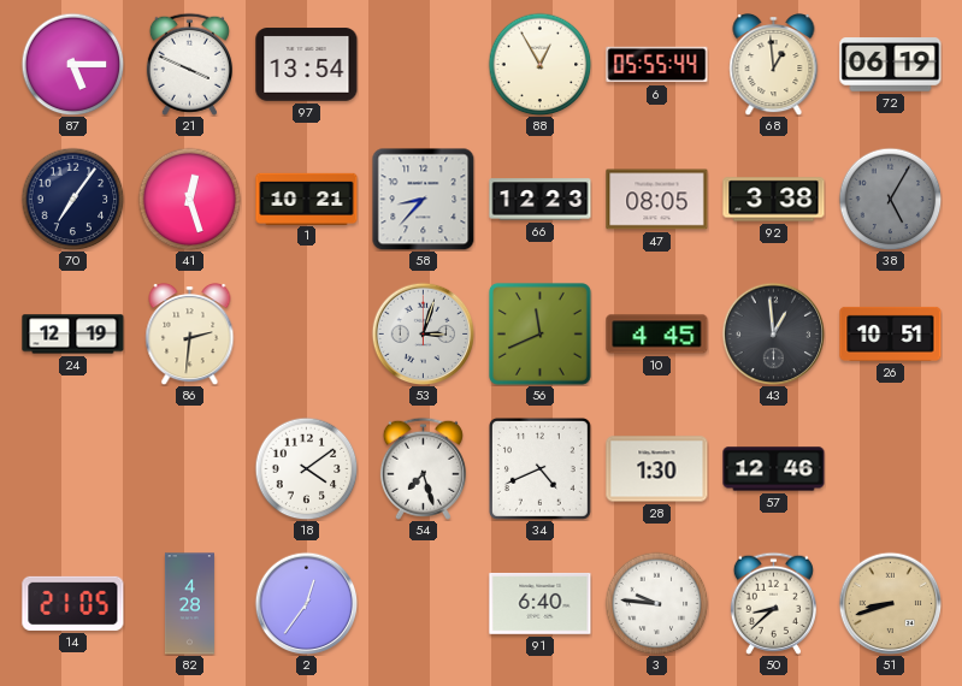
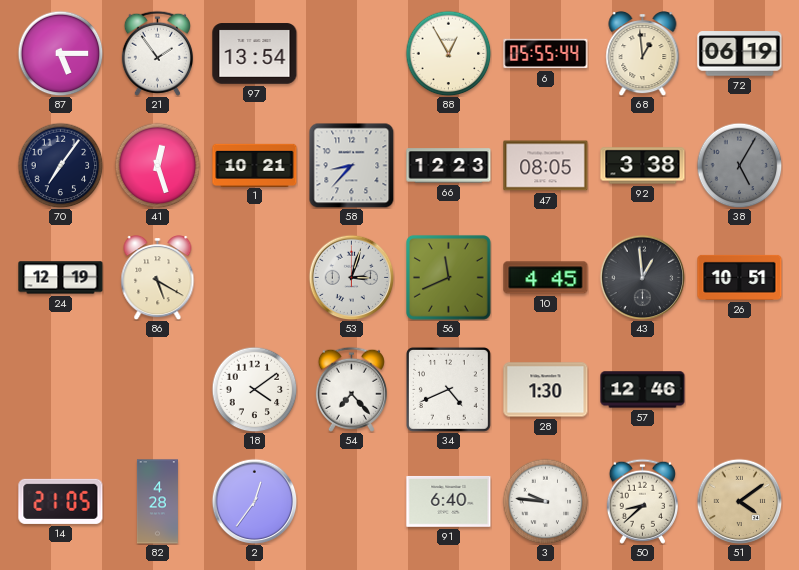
21: 3:49 -> 1:54
86: 2:31 -> 5:20
54: 7:27 -> 7:23
51: 8:42 -> 4:09
